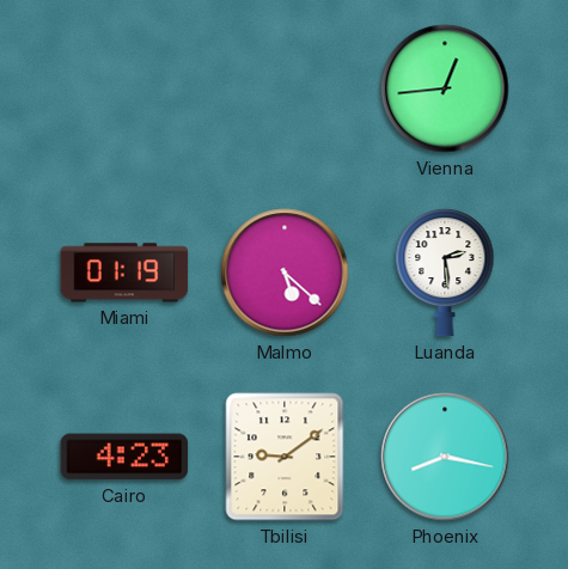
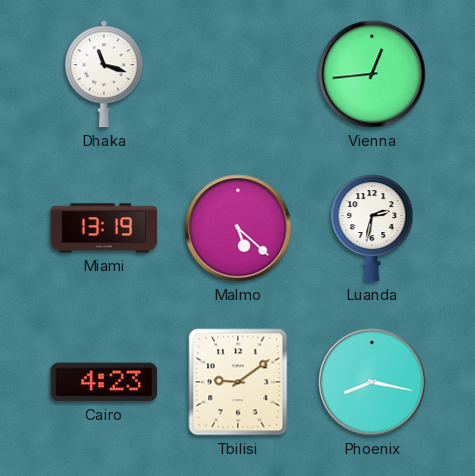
Dhaka: none -> 11:18
Miami: 01:19 -> 13:19
Luanda: 2:29 -> 2:32
